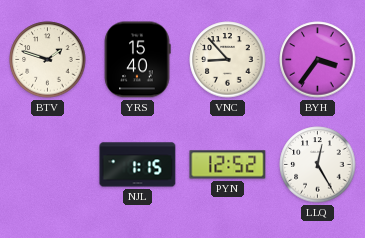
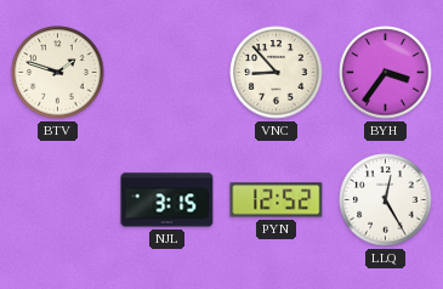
YRS: 15:40 -> none
NJL: 1:15 -> 3:15
